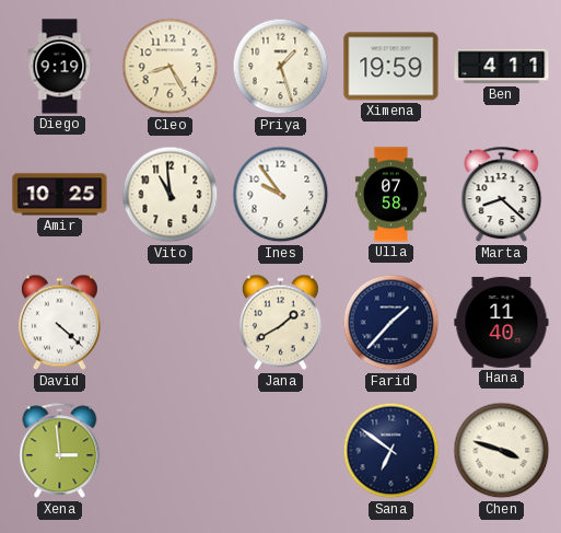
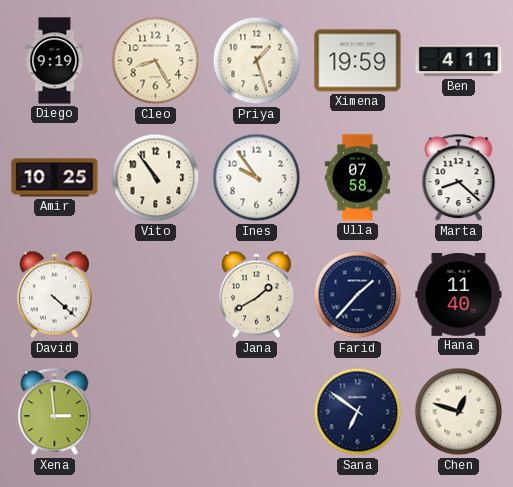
Vito: 10:59 -> 10:54
Chen: 3:48 -> 12:48
